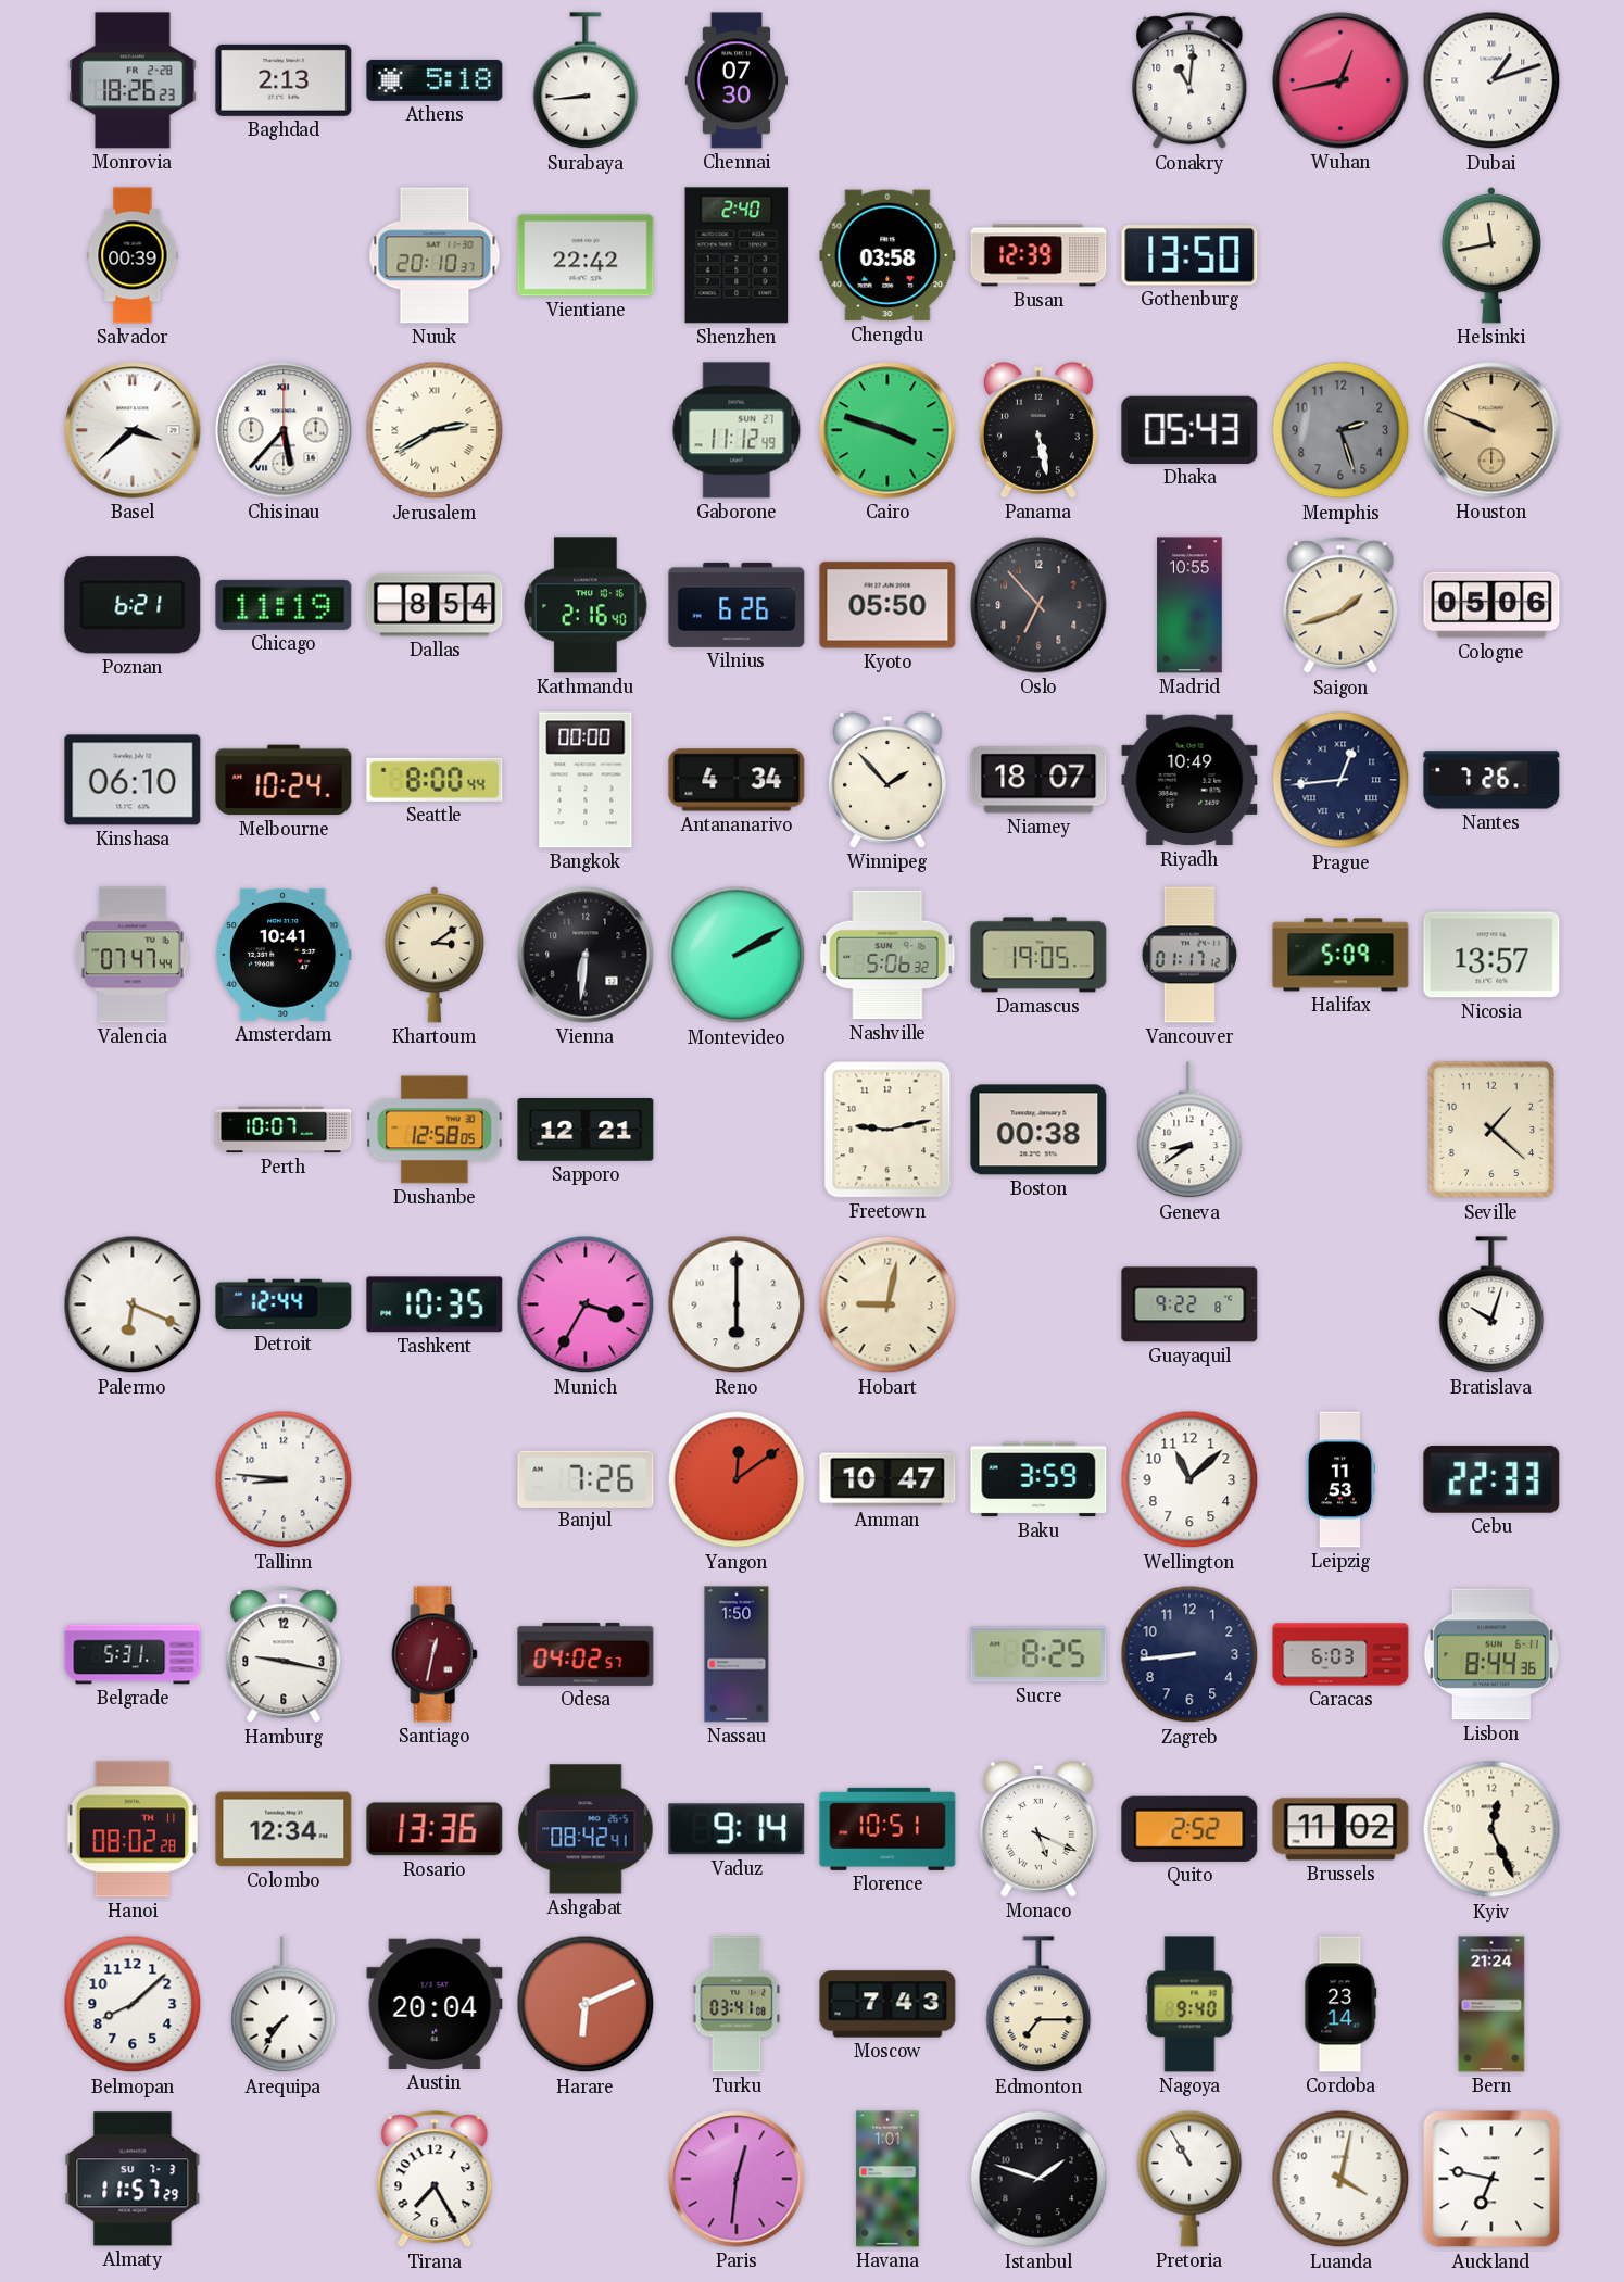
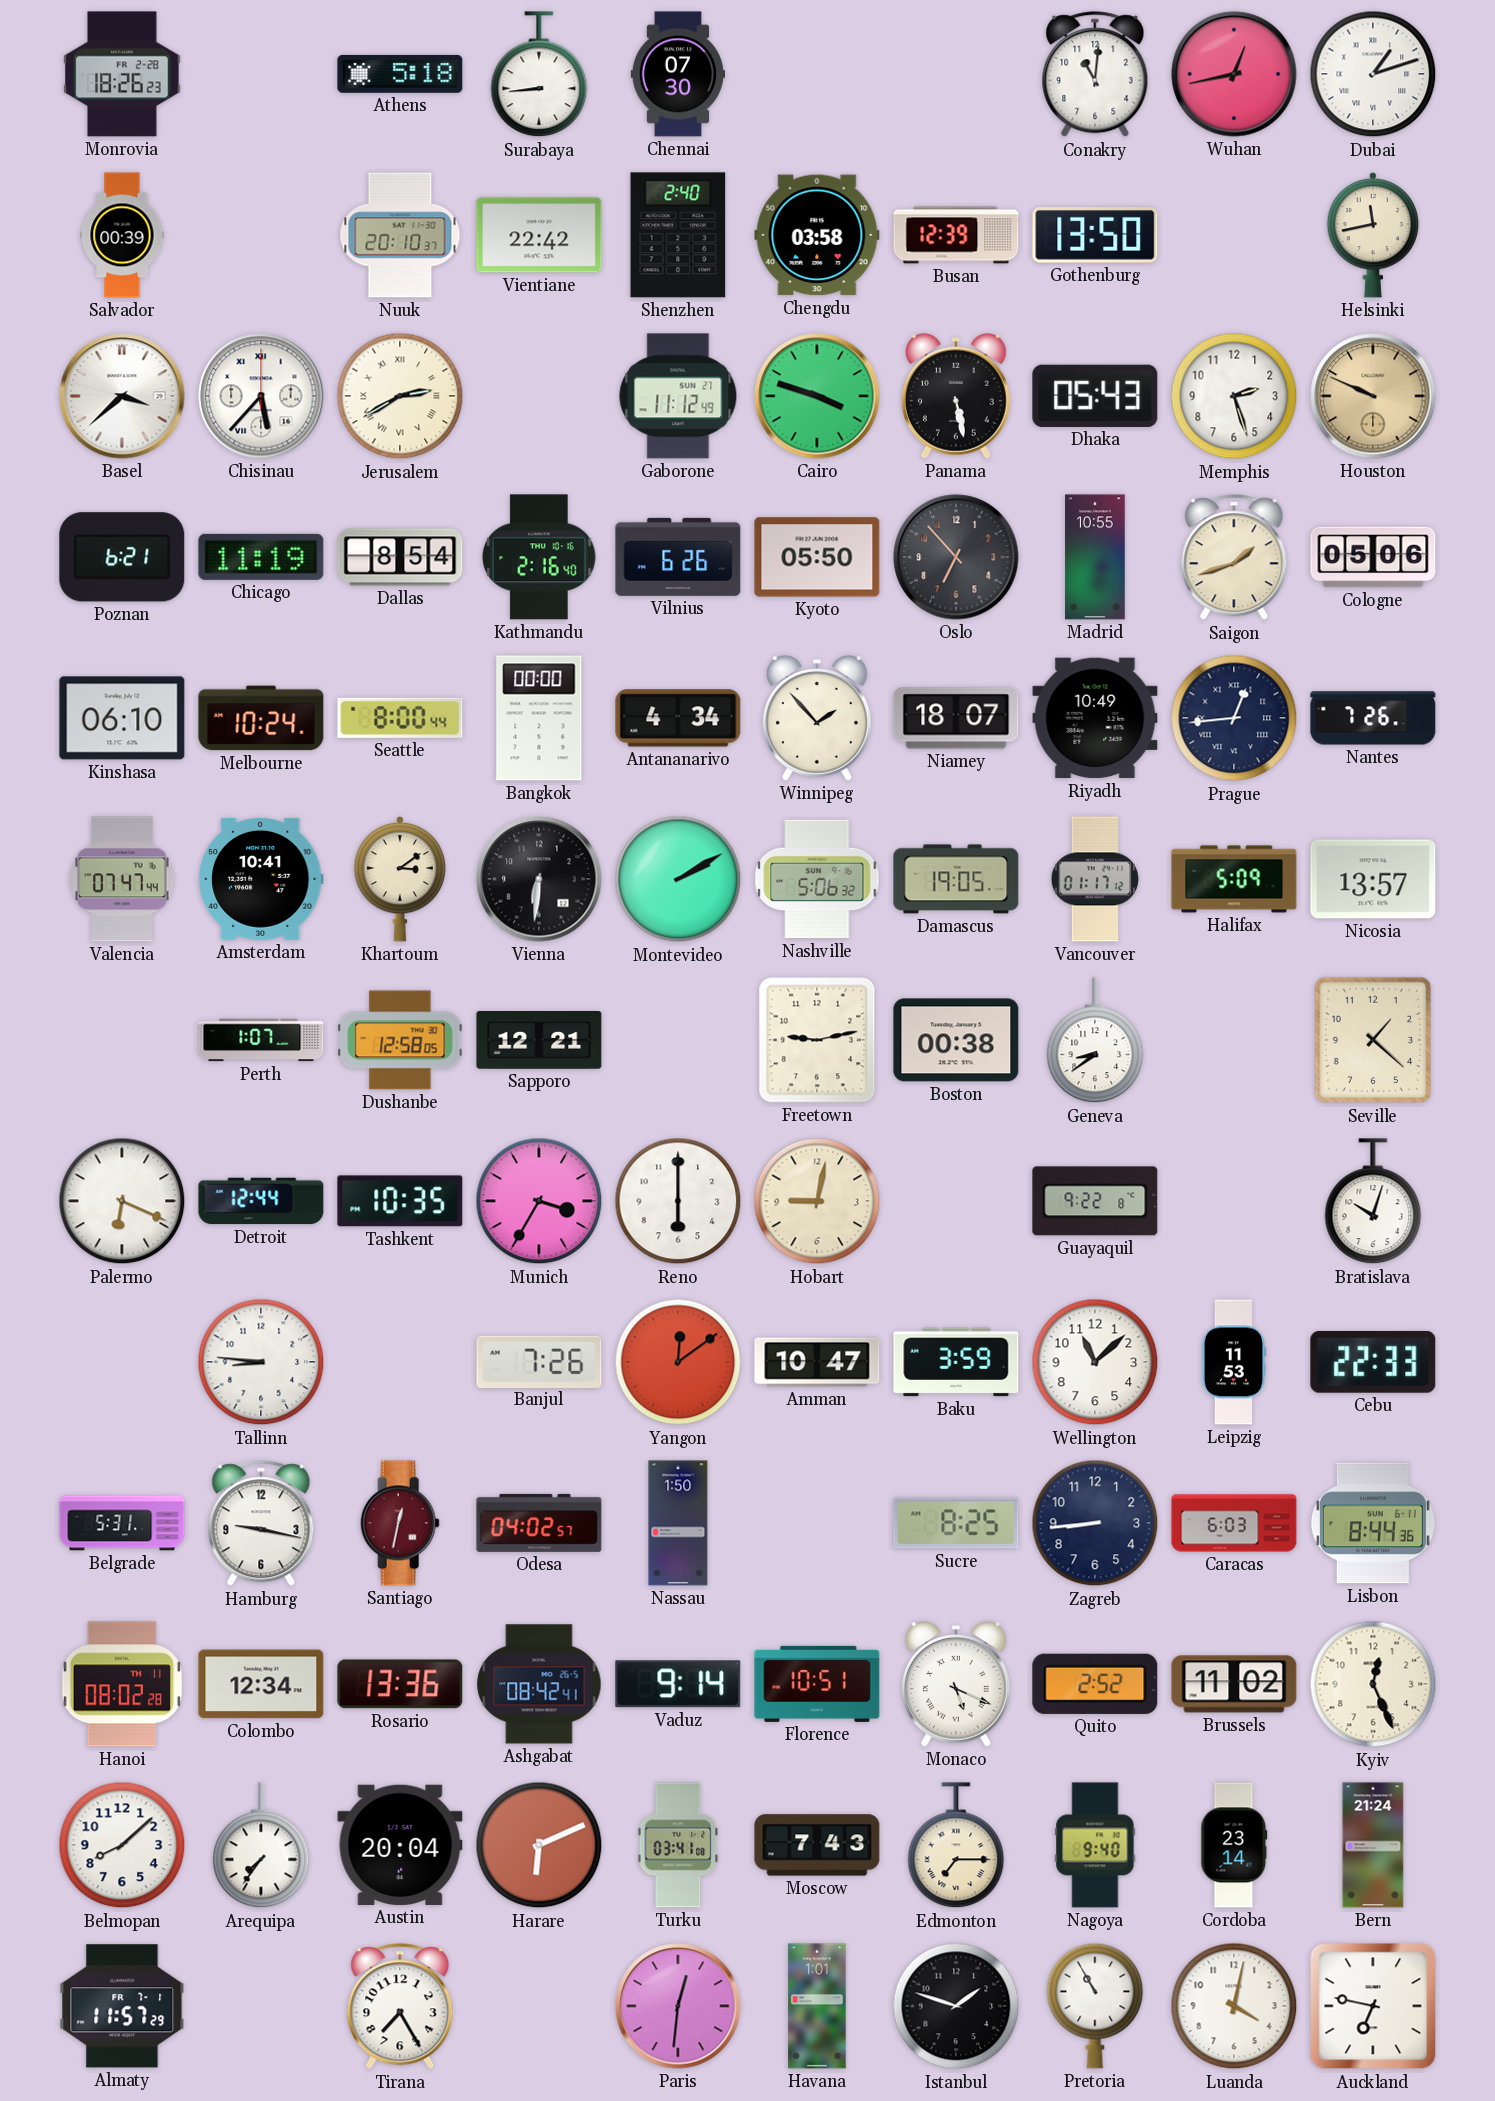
Baghdad: 2:13 -> none
Memphis dial: grey -> white
Perth: 10:07 -> 1:07
Almaty date: SU 7-3 -> FR 7-1
